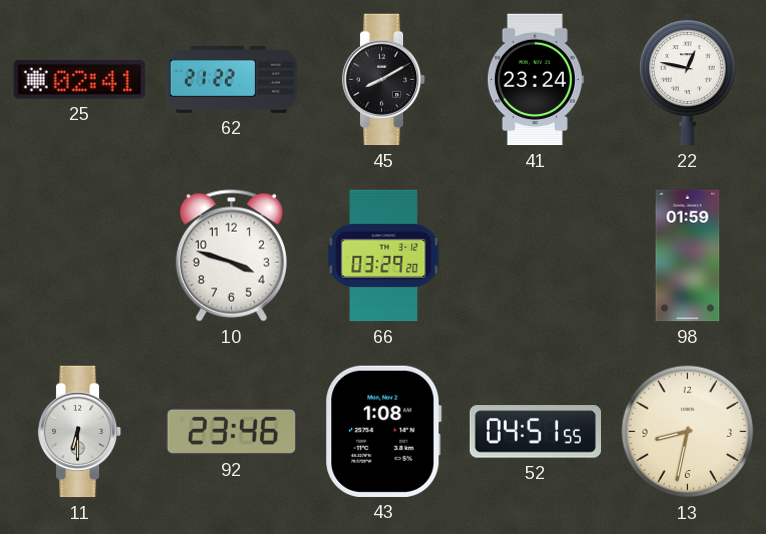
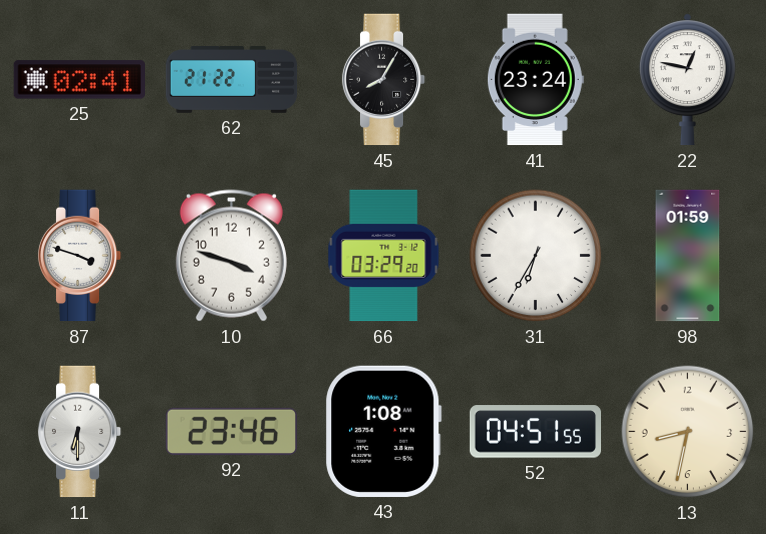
45: 8:10 -> 8:05
87: none -> 3:48
31: none -> 6:35
